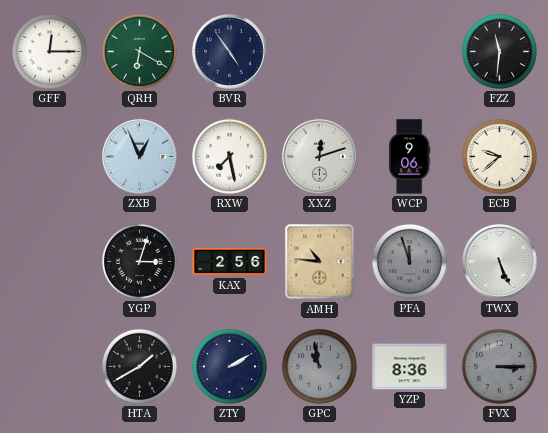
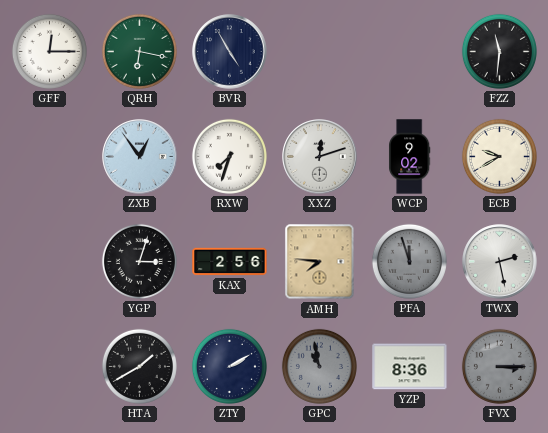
QRH: 6:20 -> 6:17
BVR: 4:54 -> 4:55
ZXB: 12:56 -> 12:54
RXW: 7:28 -> 7:33
WCP: 9:06 -> 9:02
ECB: 9:38 -> 9:40
AMH: 10:46 -> 7:46
TWX: 5:26 -> 2:28
